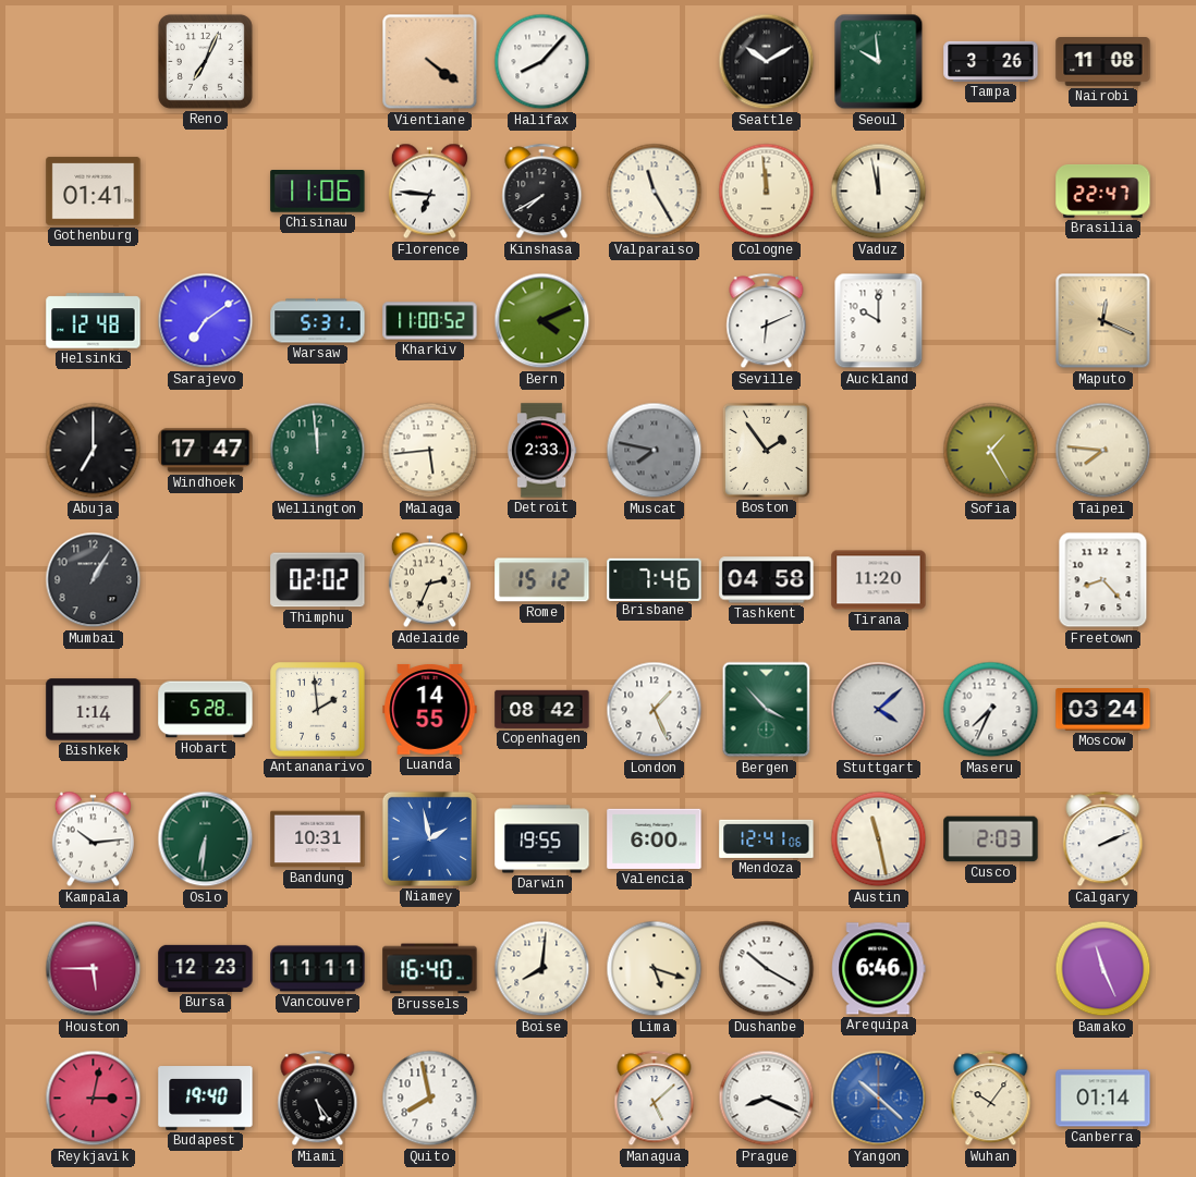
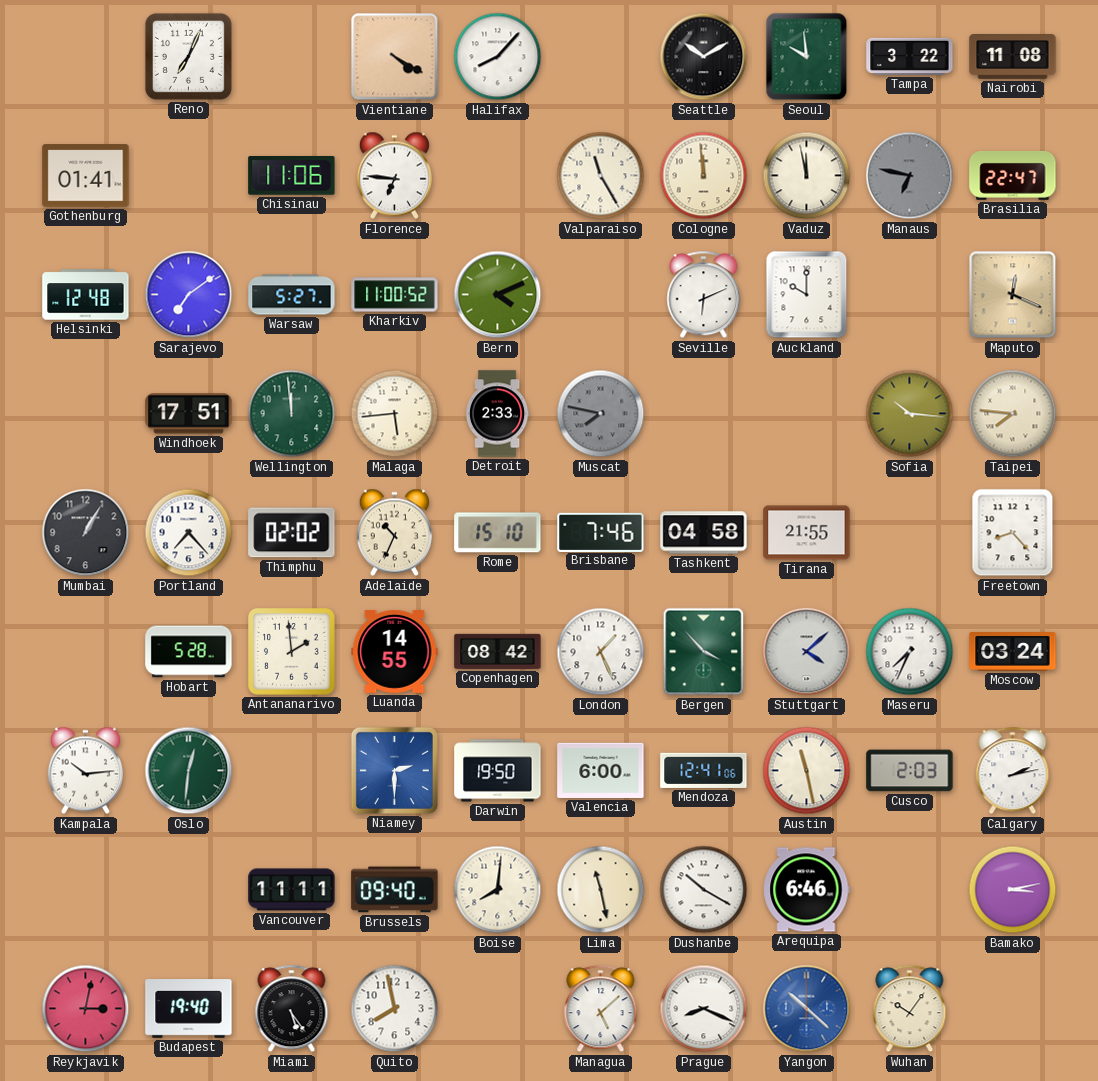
Vientiane: 4:21 -> 4:20
Tampa: 3:26 -> 3:22
Kinshasa: 7:40 -> none
Manaus: none -> 6:47
Warsaw: 5:31 -> 5:27
Abuja: 7:00 -> none
Windhoek: 17:47 -> 17:51
Boston: 1:54 -> none
Sofia: 1:25 -> 10:16
Portland: none -> 7:23
Adelaide: 2:34 -> 10:34
Rome: 15:12 -> 15:10
Tirana: 11:20 -> 21:55
Bishkek: 1:14 -> none
Oslo: 6:31 -> 12:31
Bandung: 10:31 -> none
Niamey: 1:58 -> 2:30
Darwin: 19:55 -> 19:50
Calgary: 2:11 -> 2:13
Houston: 5:45 -> none
Bursa: 12:23 -> none
Brussels: 16:40 -> 09:40
Lima: 5:18 -> 11:28
Bamako: 11:26 -> 3:13
Canberra: 01:14 -> none
